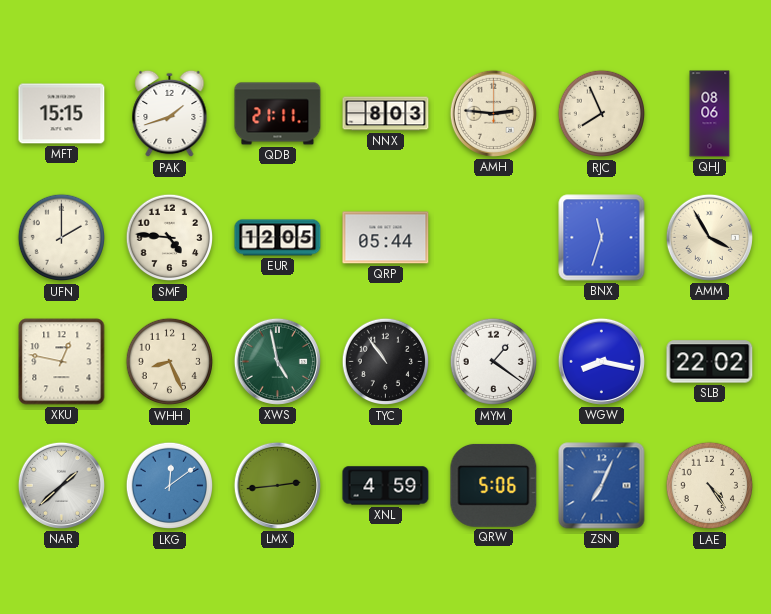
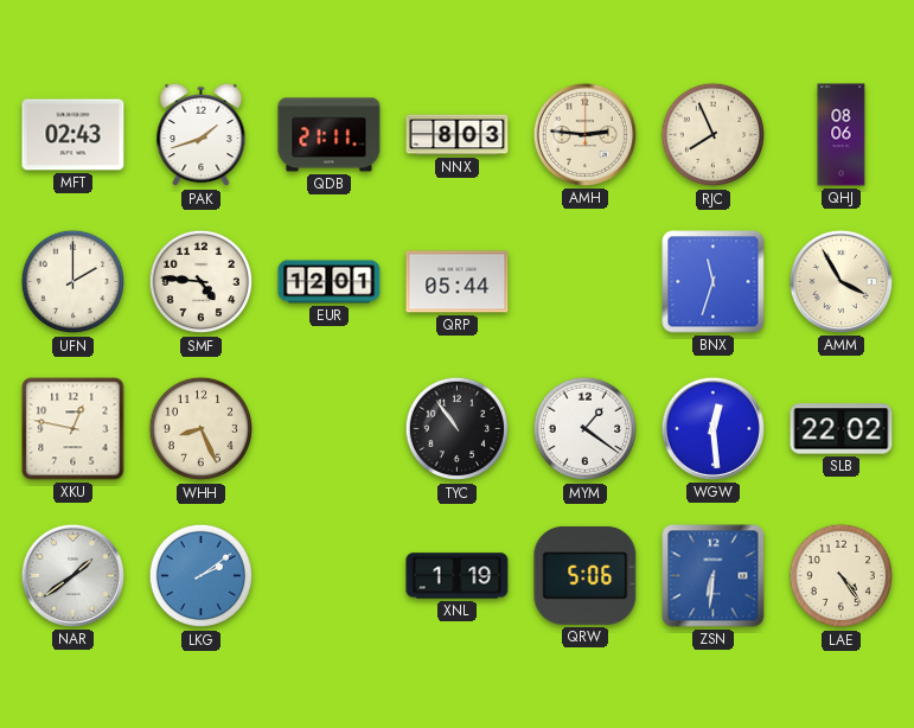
MFT: 15:15 -> 02:43
EUR: 12:05 -> 12:01
XWS: 4:58 -> none
WGW: 8:17 -> 12:29
NAR: 1:38 -> 1:39
LKG: 12:09 -> 2:09
LMX: 2:44 -> none
XNL: 4:59 -> 1:19
ZSN: 7:04 -> 6:31
